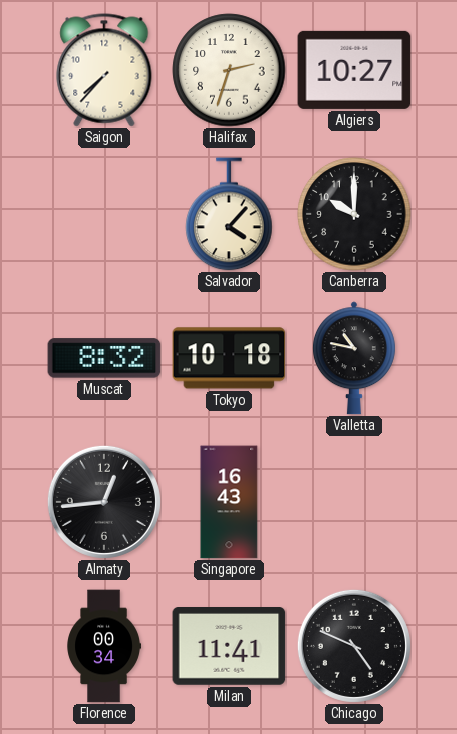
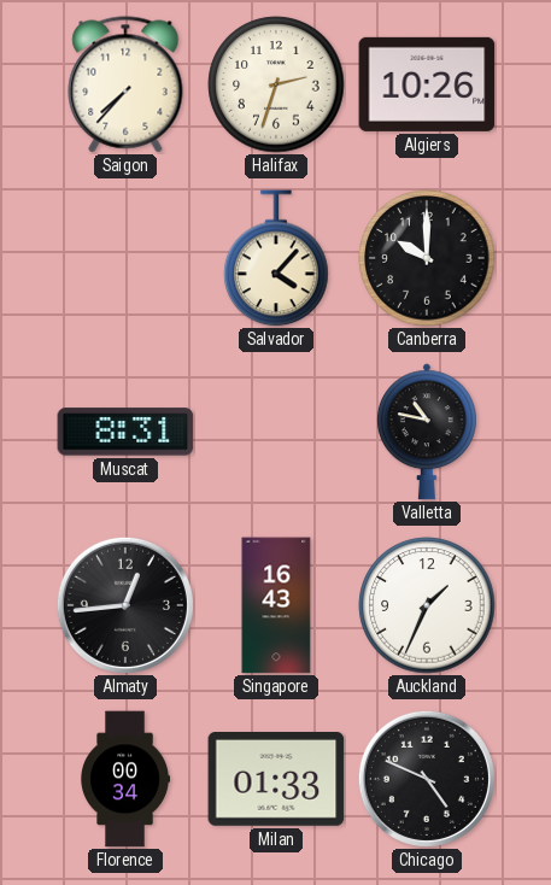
Algiers: 10:27 -> 10:26
Muscat: 8:32 -> 8:31
Tokyo: 10:18 -> none
Auckland: none -> 1:34
Milan: 11:41 -> 01:33
